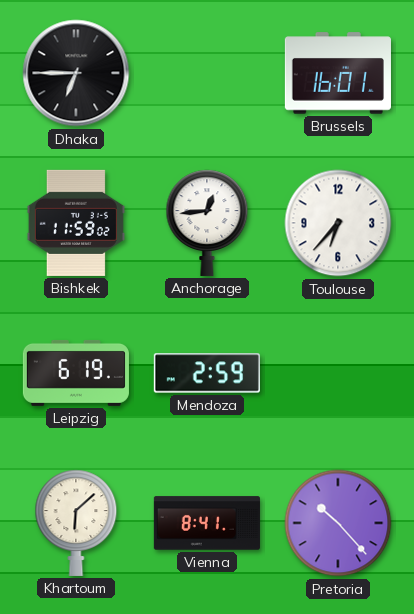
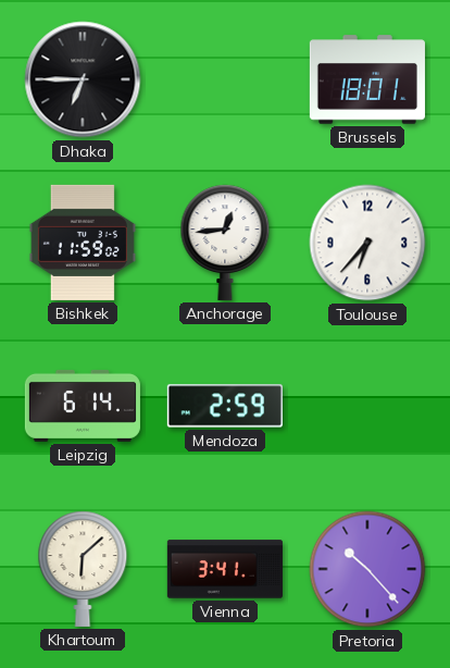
Brussels: 16:01 -> 18:01
Leipzig: 6:19 -> 6:14
Vienna: 8:41 -> 3:41
